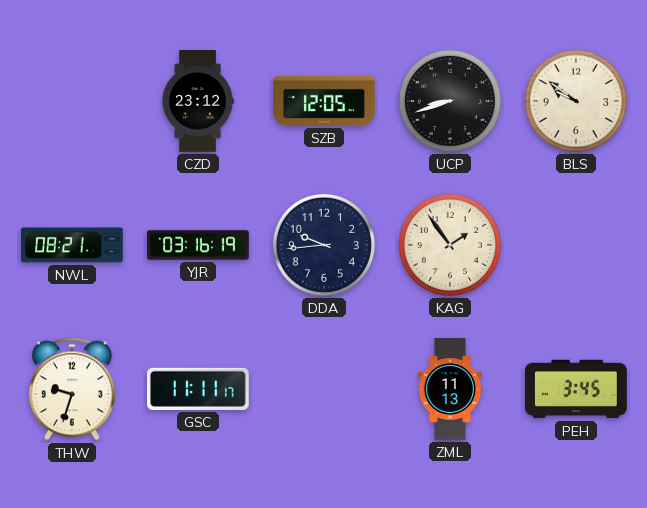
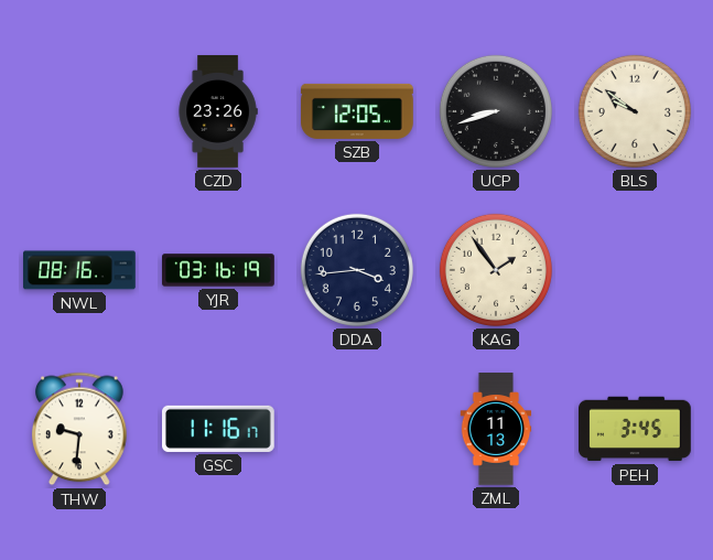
CZD: 23:12 -> 23:26
NWL: 08:21 -> 08:16
DDA: 9:44 -> 3:44
THW: 9:33 -> 9:31
GSC: 11:11 -> 11:16
